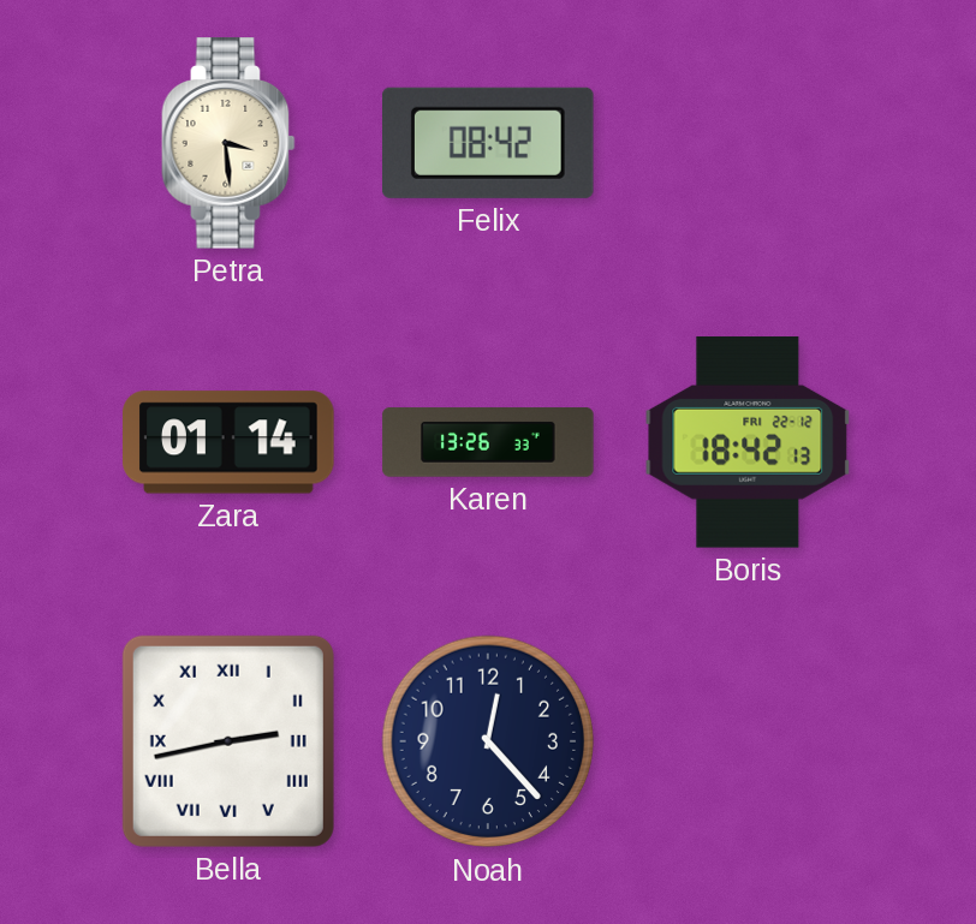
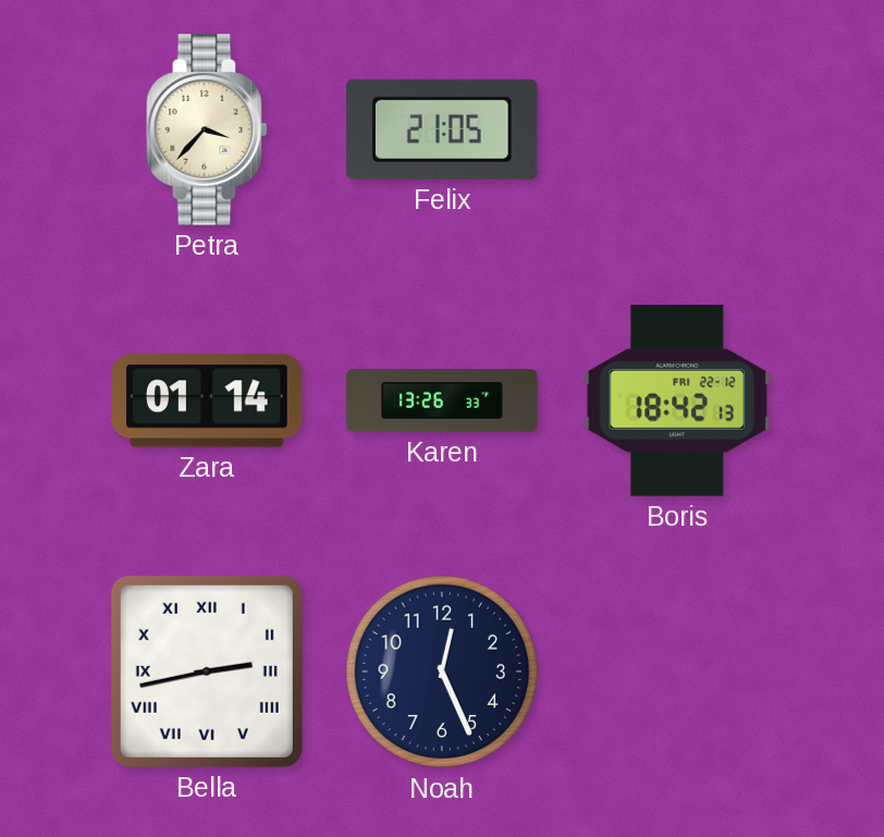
Petra: 3:29 -> 3:37
Felix: 08:42 -> 21:05
Noah: 12:23 -> 12:26
